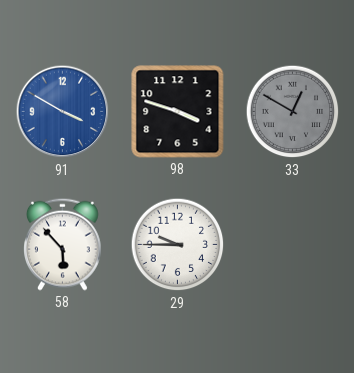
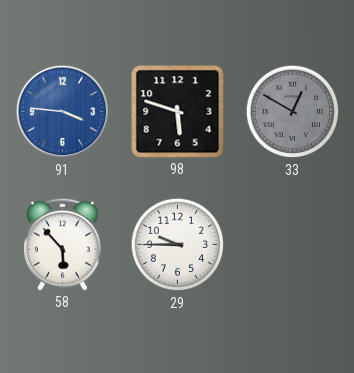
91: 3:50 -> 3:46
98: 3:48 -> 5:48
